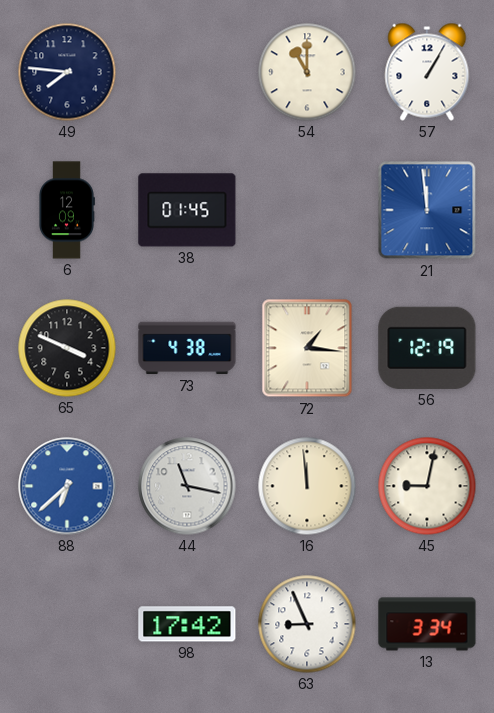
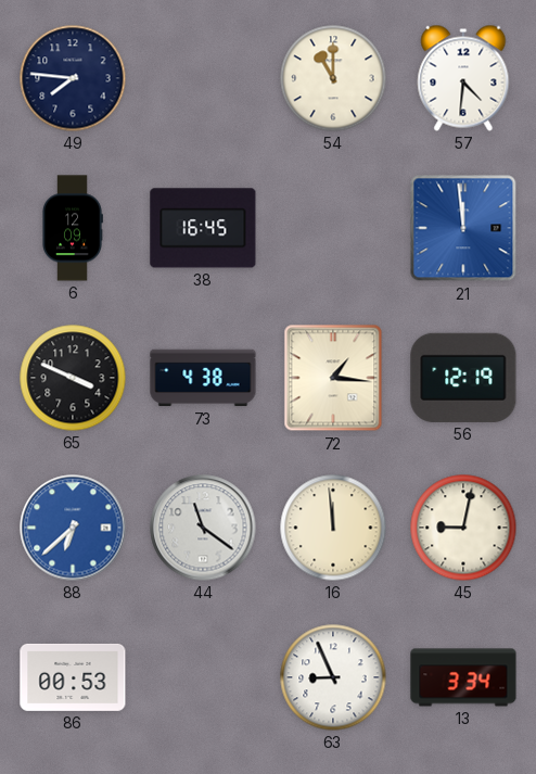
57: 1:05 -> 4:31
38: 01:45 -> 16:45
44: 11:17 -> 11:21
86: none -> 00:53
98: 17:42 -> none
